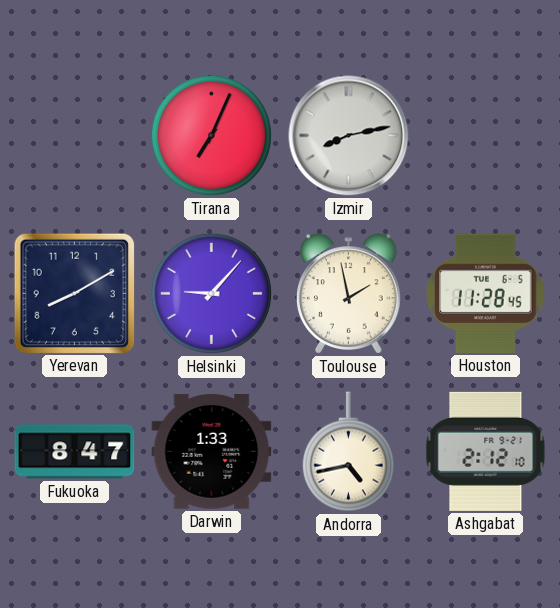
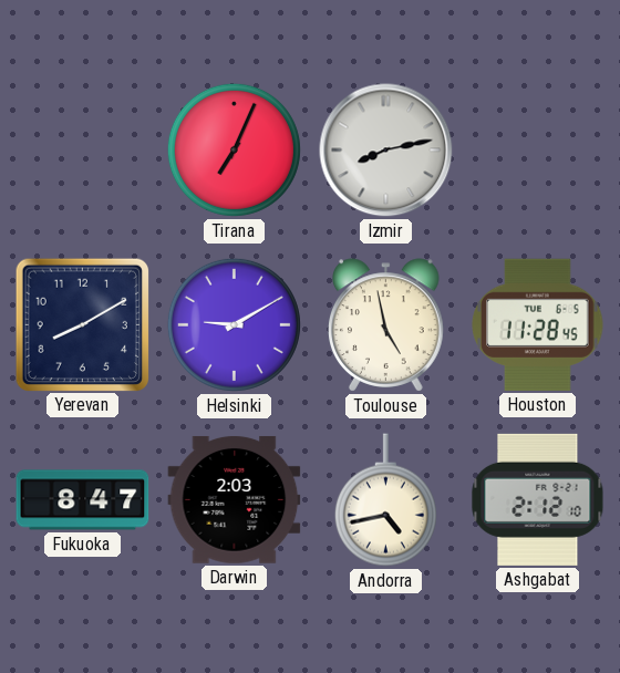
Helsinki: 9:07 -> 9:10
Toulouse: 1:58 -> 4:58
Darwin: 1:33 -> 2:03
